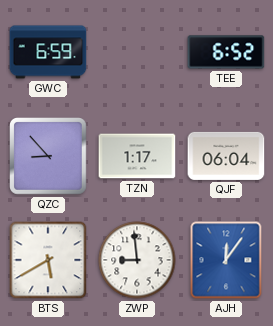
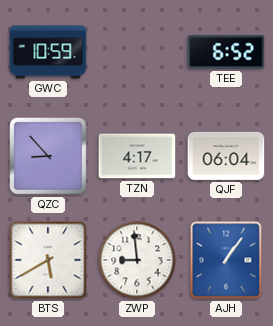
GWC: 6:59 -> 10:59
TZN: 1:17 -> 4:17
AJH: 12:06 -> 1:06
